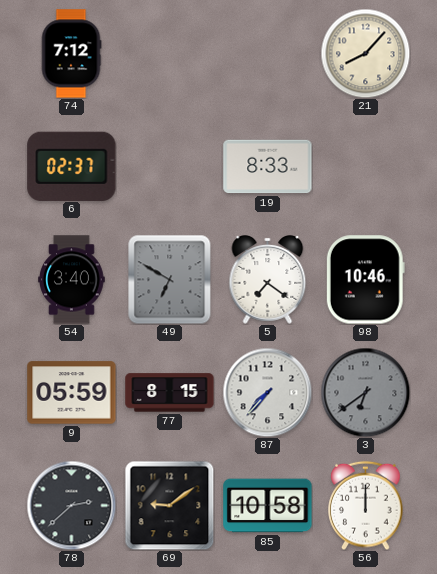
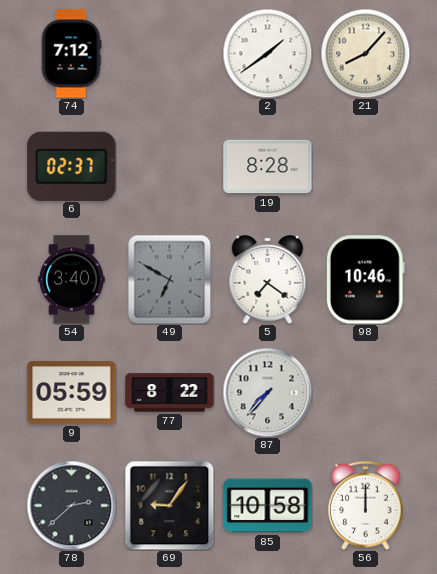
2: none -> 1:39
19: 8:33 -> 8:28
77: 8:15 -> 8:22
3: 6:39 -> none
69: 9:09 -> 9:06
